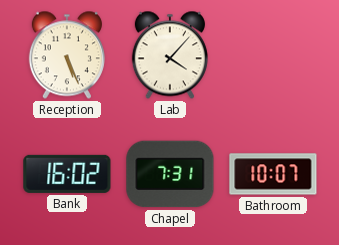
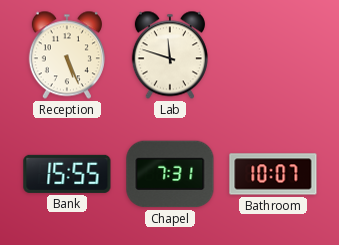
Lab: 4:07 -> 11:48
Bank: 16:02 -> 15:55
